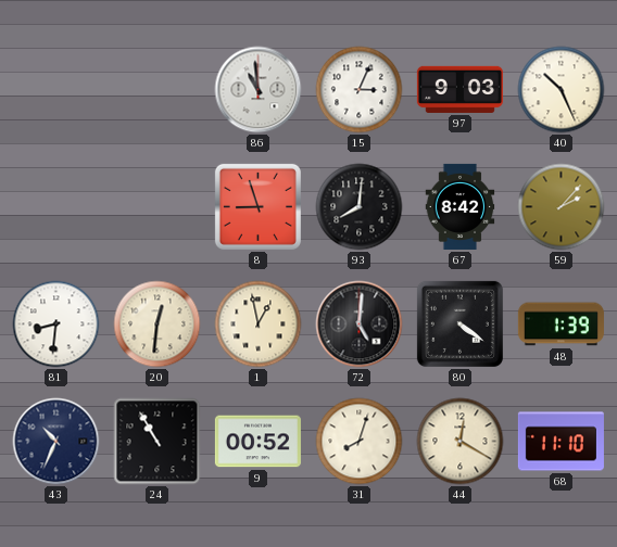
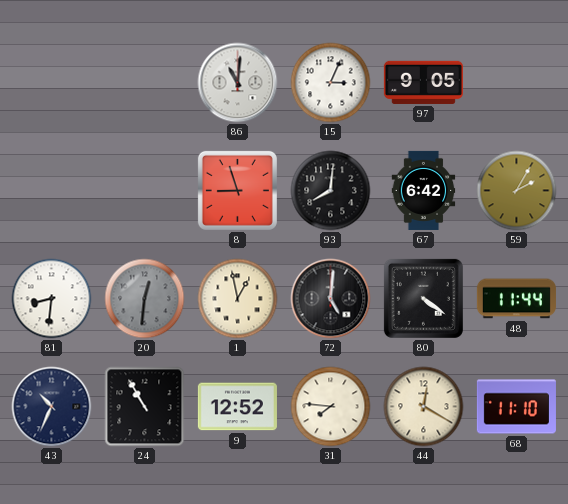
86: 10:59 -> 11:01
97: 9:03 -> 9:05
40: 10:26 -> none
67: 8:42 -> 6:42
59: 2:07 -> 2:05
20 dial: cream -> grey
48: 1:39 -> 11:44
9: 00:52 -> 12:52
31: 8:03 -> 7:46
